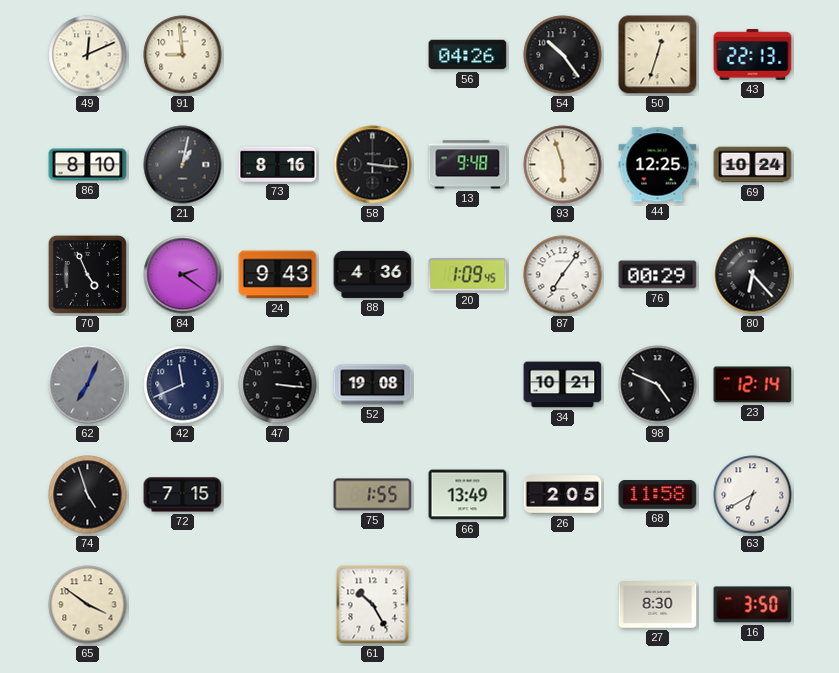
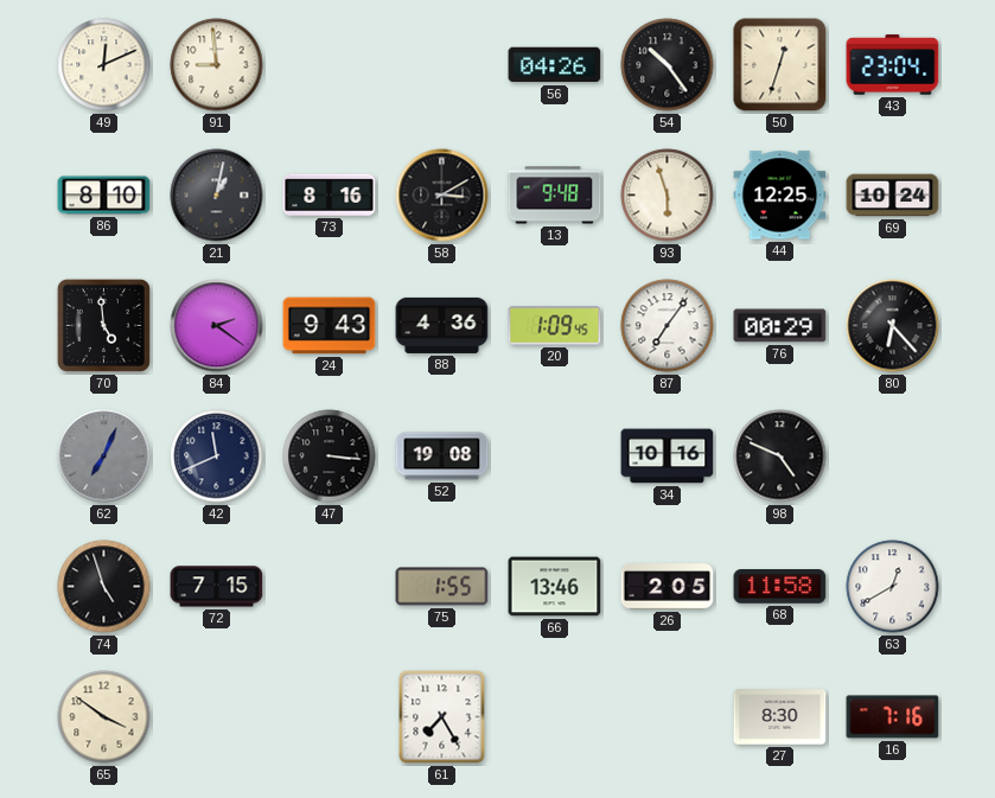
43: 22:13 -> 23:04
58: 3:16 -> 3:10
70: 4:56 -> 4:59
34: 10:21 -> 10:16
23: 12:14 -> none
66: 13:49 -> 13:46
63: 6:40 -> 12:40
61: 10:25 -> 7:25
16: 3:50 -> 7:16
